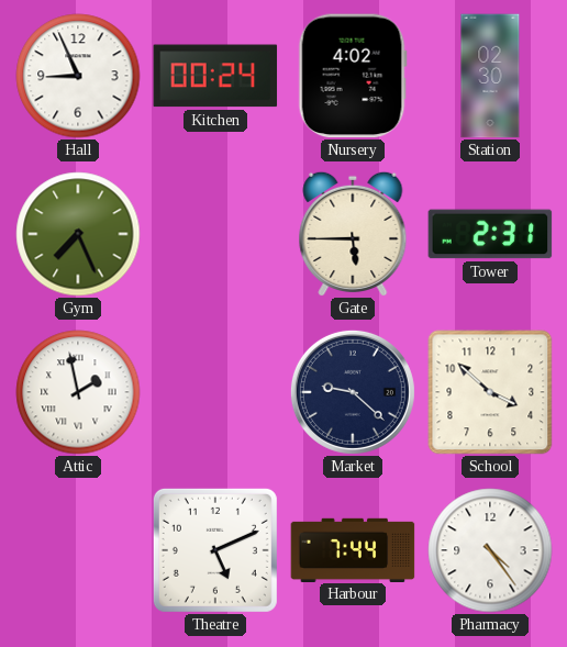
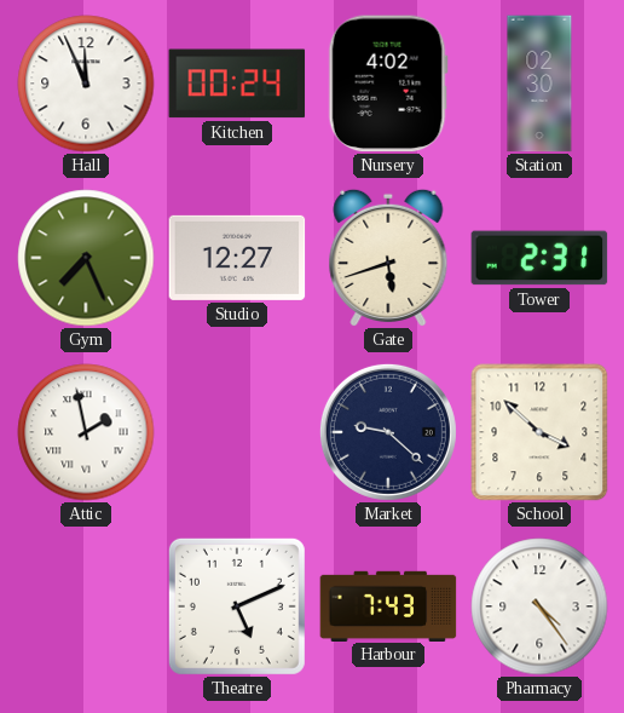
Hall: 8:56 -> 11:56
Studio: none -> 12:27
Gate: 5:45 -> 5:42
Harbour: 7:44 -> 7:43
